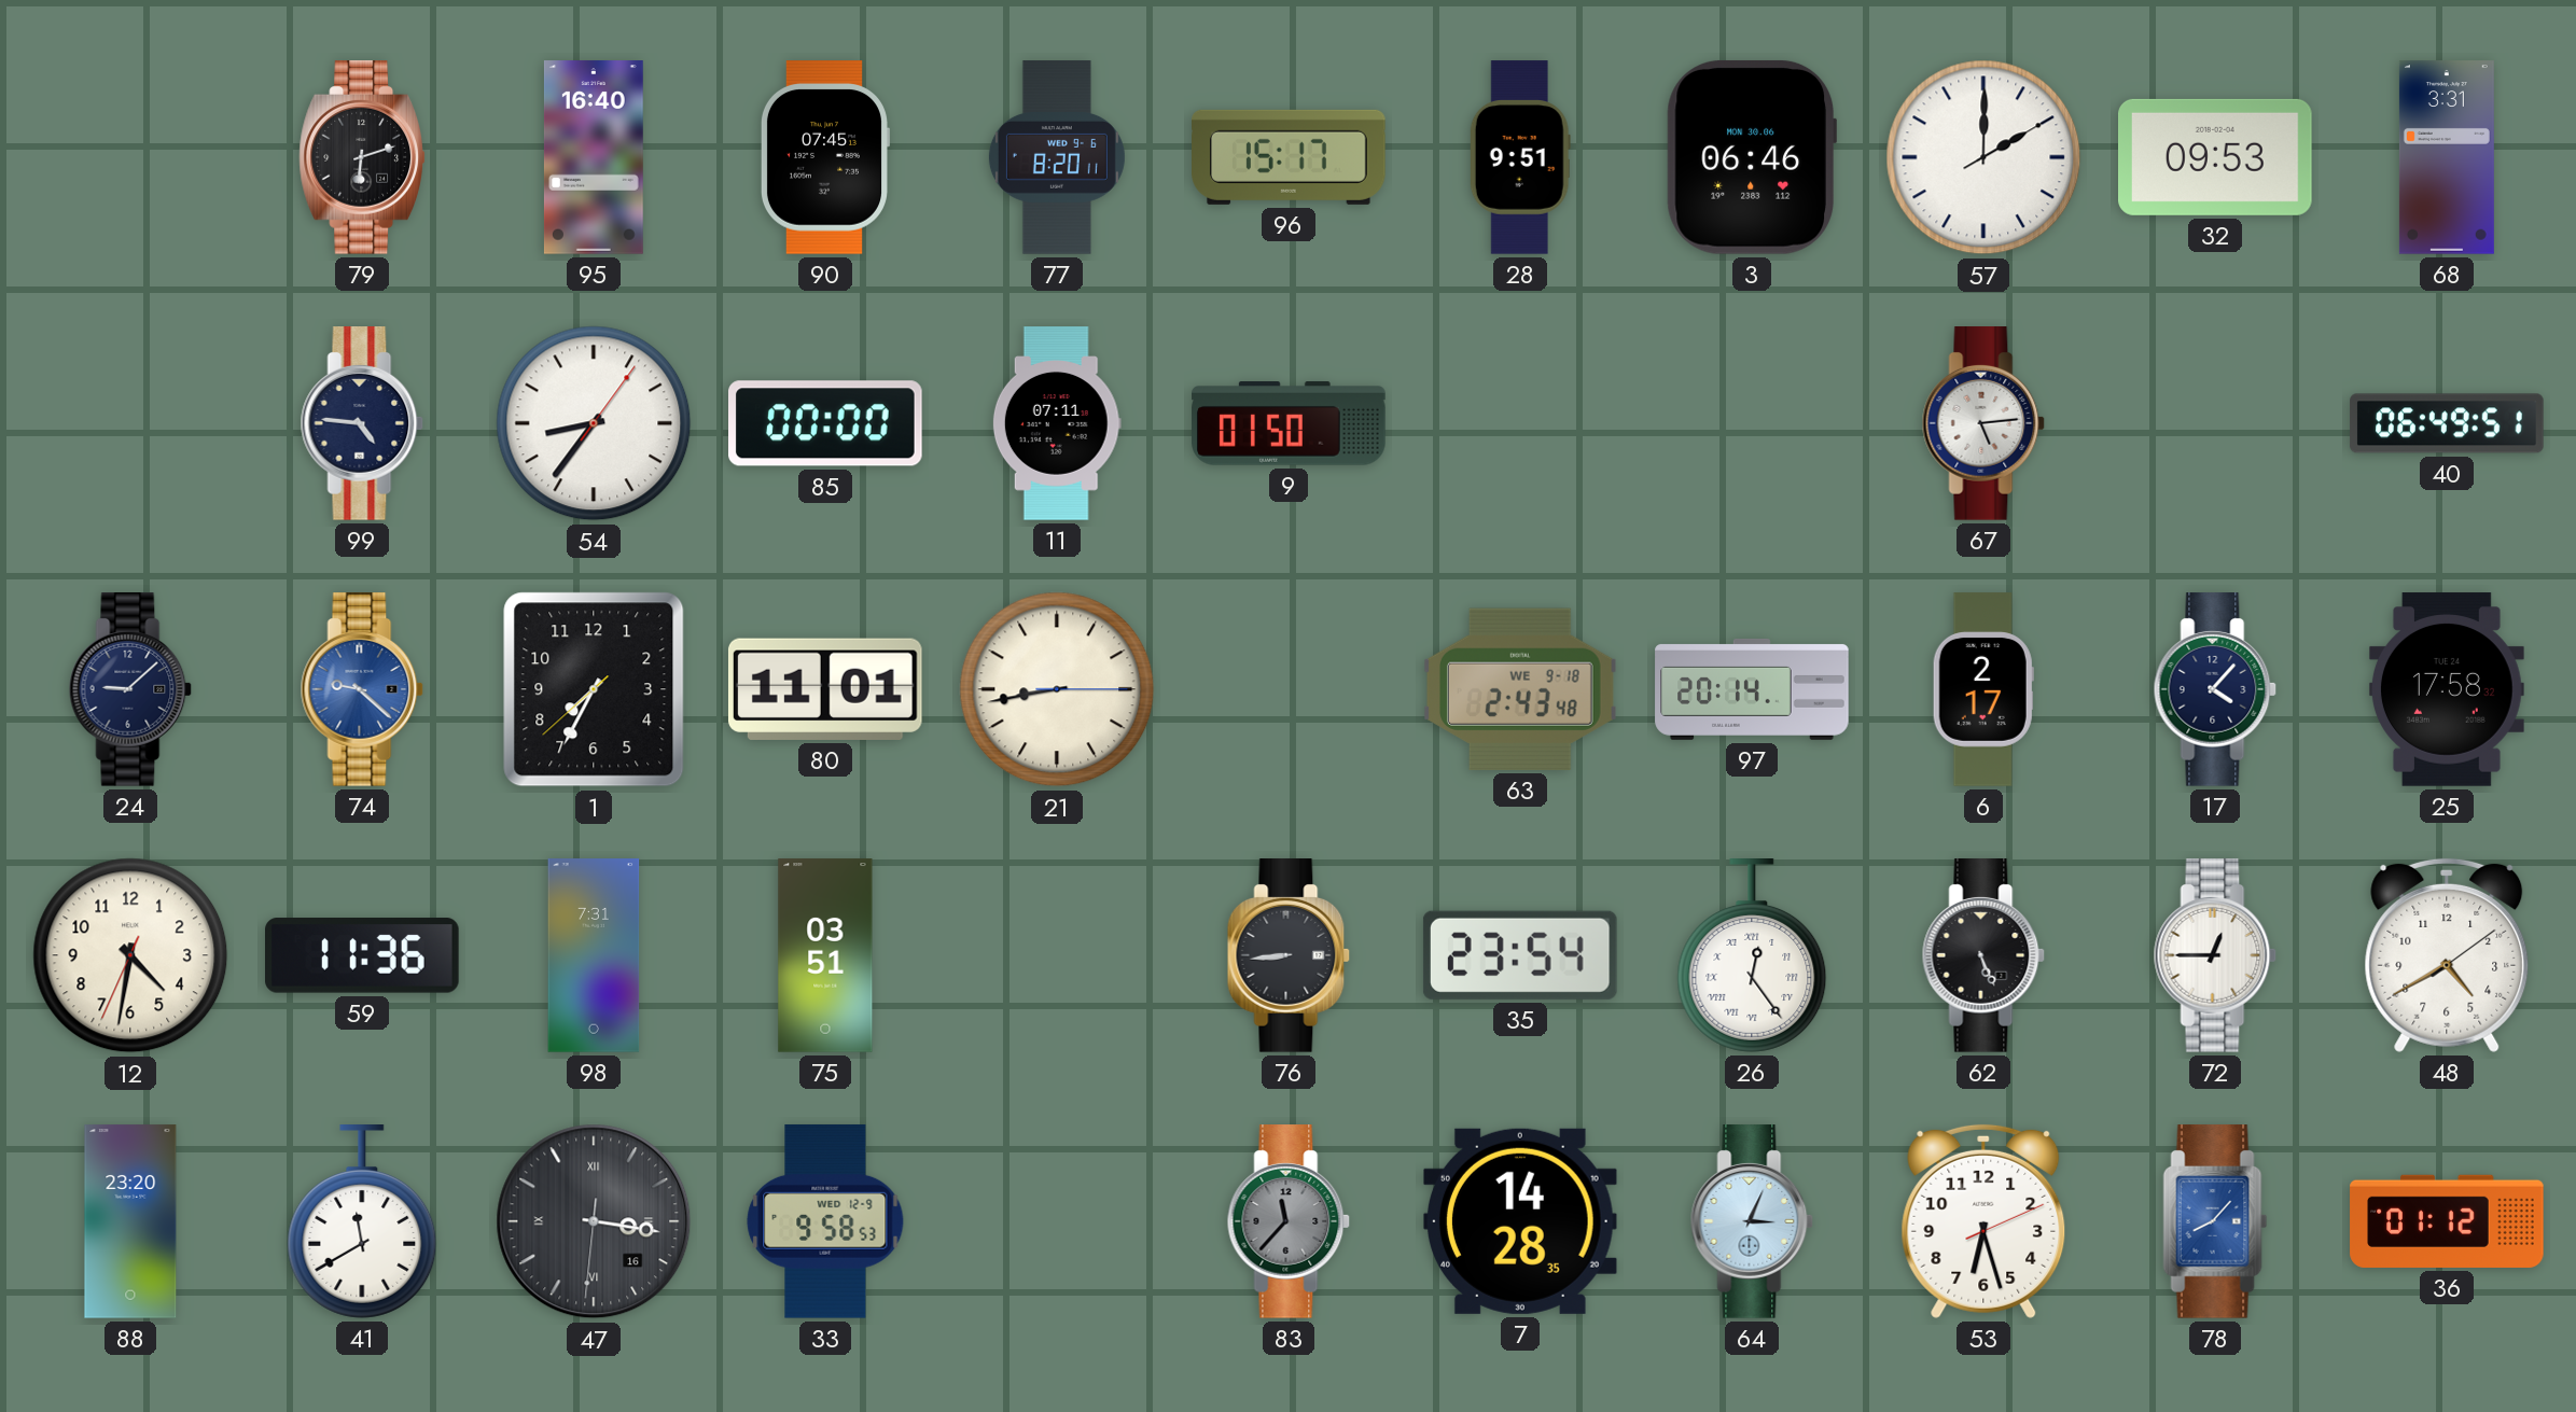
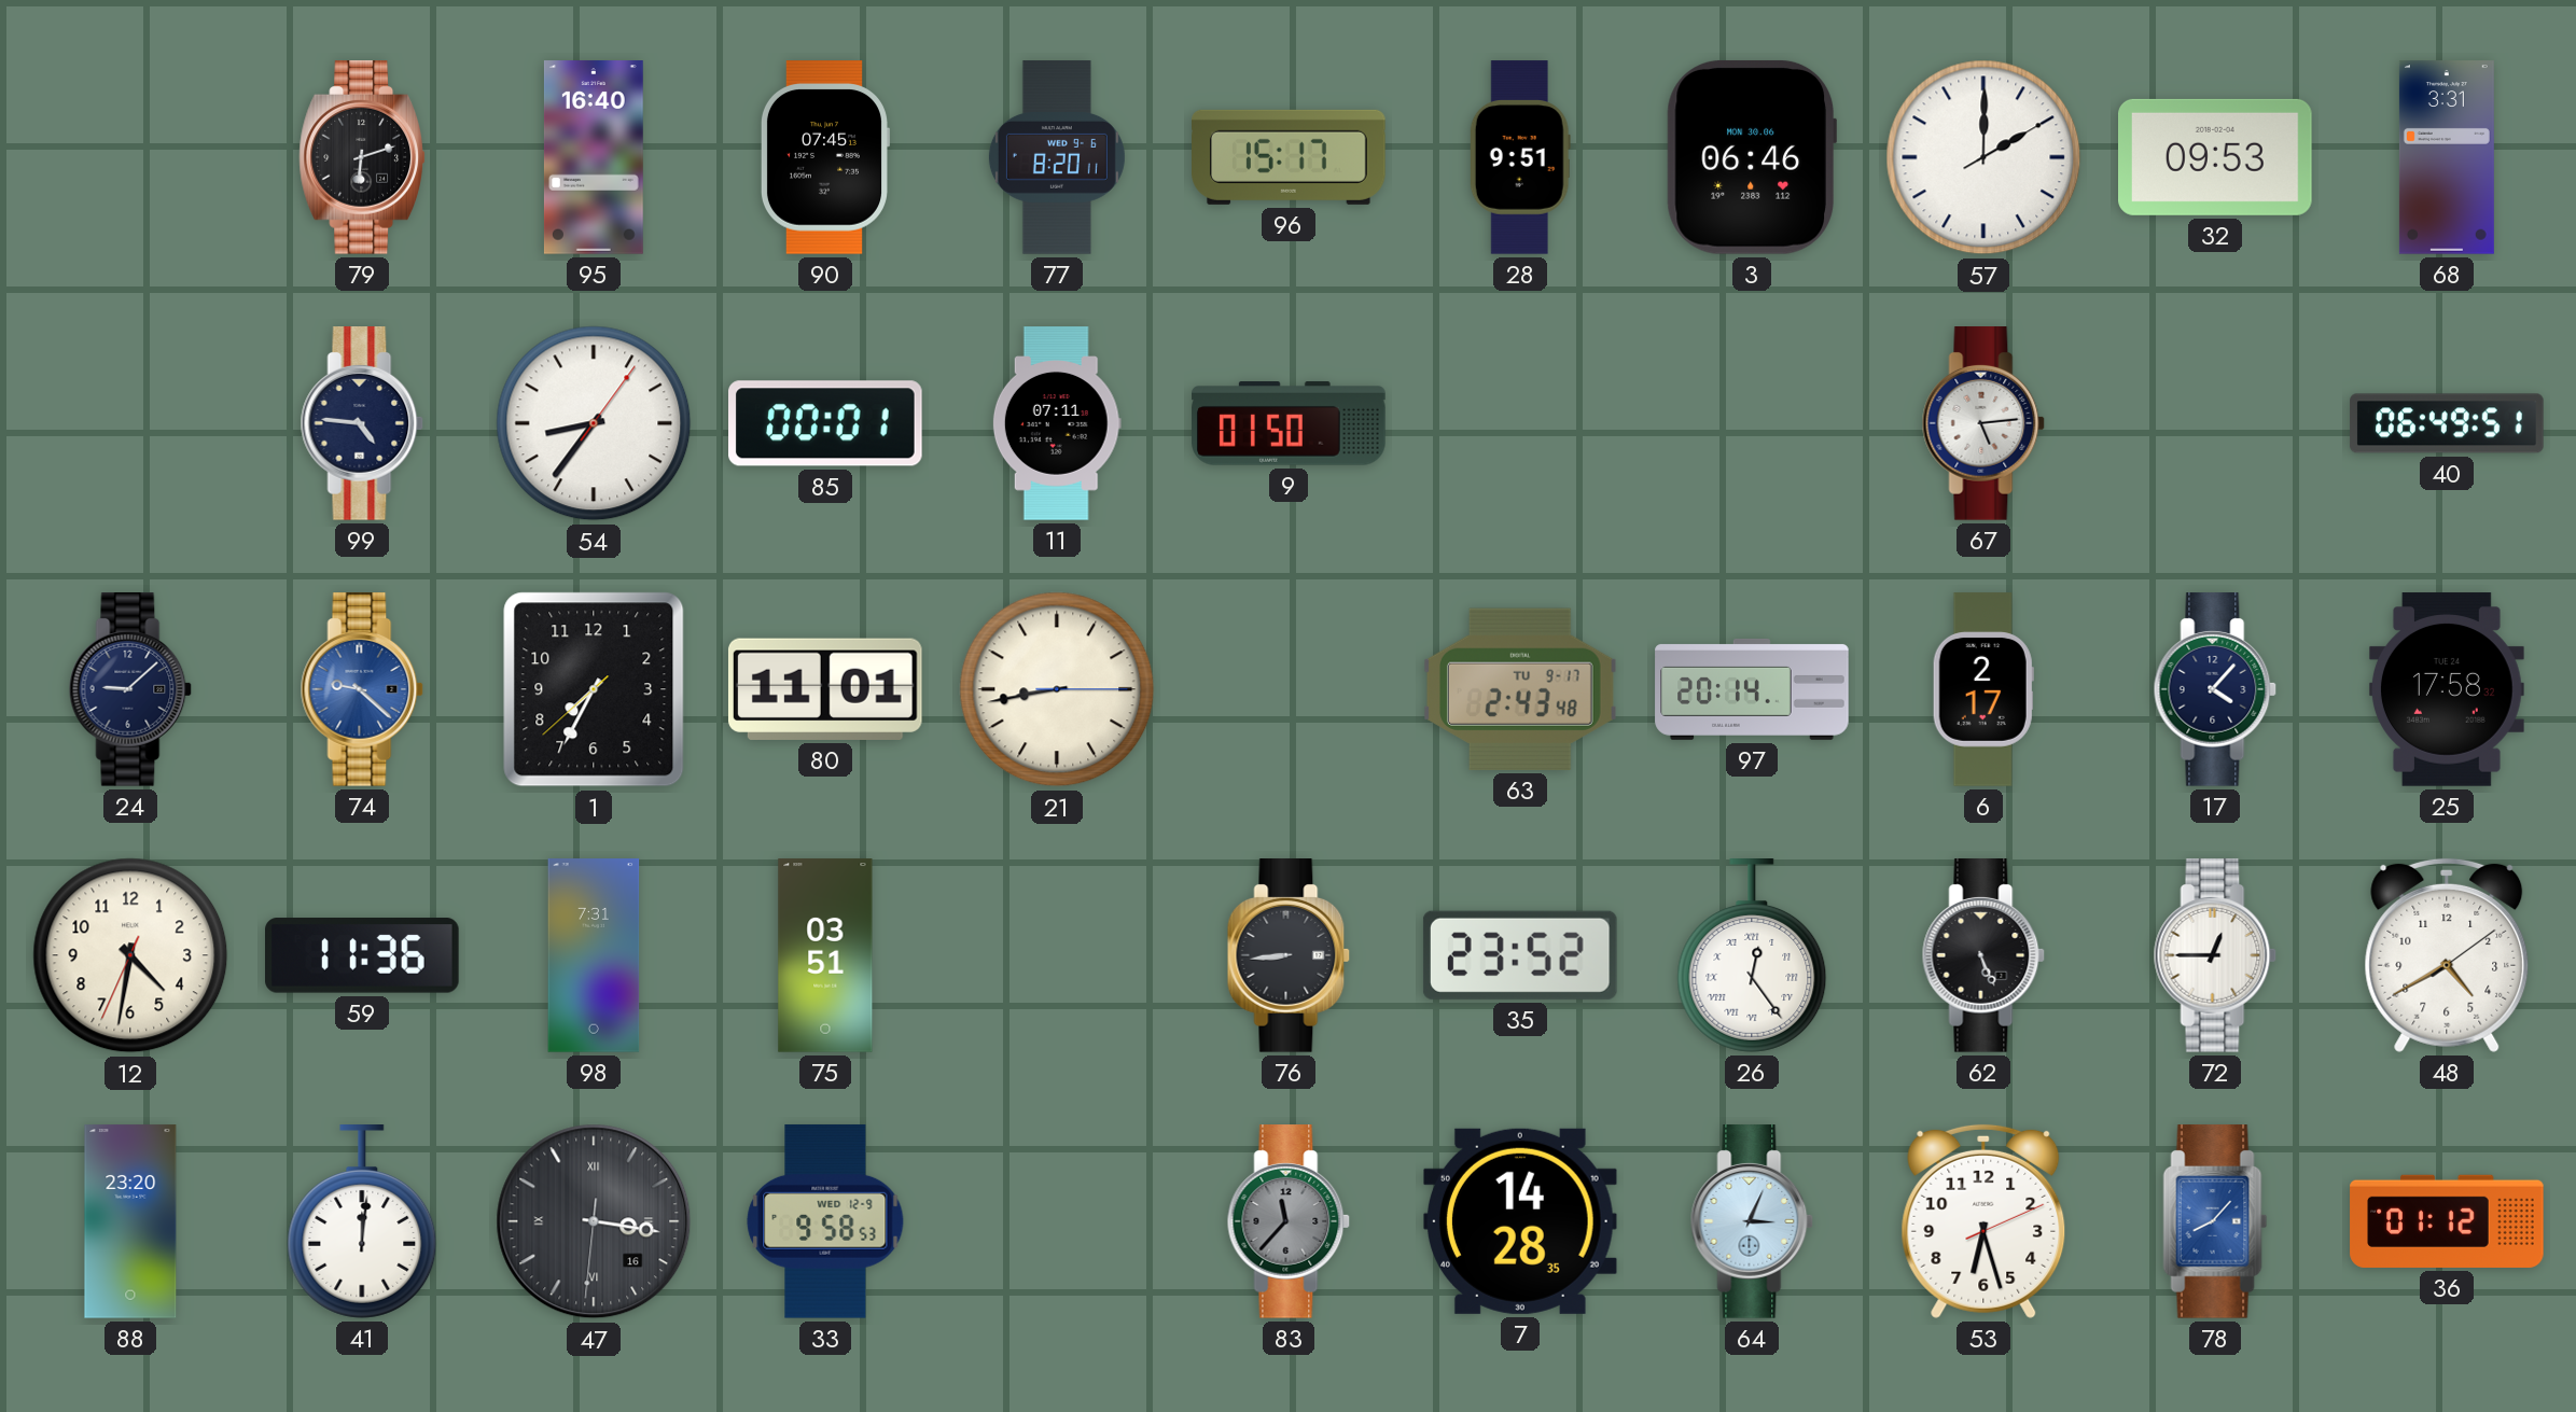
85: 00:00 -> 00:01
63 date: WE 9-18 -> TU 9-17
35: 23:54 -> 23:52
41: 11:40 -> 12:01
